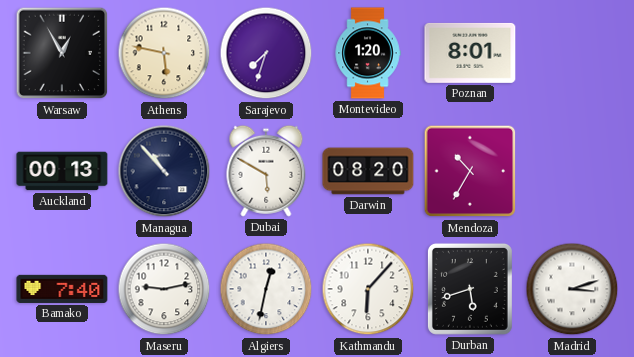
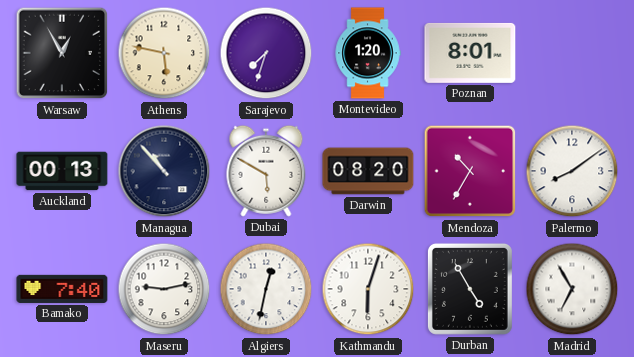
Palermo: none -> 8:09
Kathmandu: 6:07 -> 6:03
Durban: 5:42 -> 4:55
Madrid: 3:12 -> 6:55
